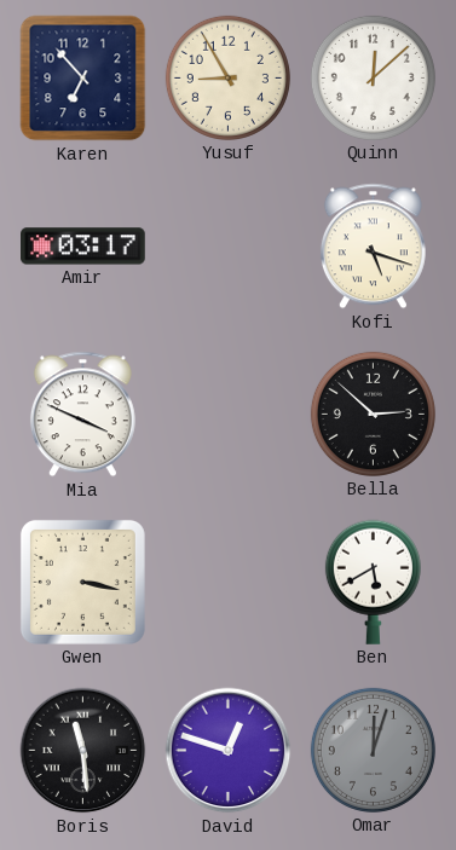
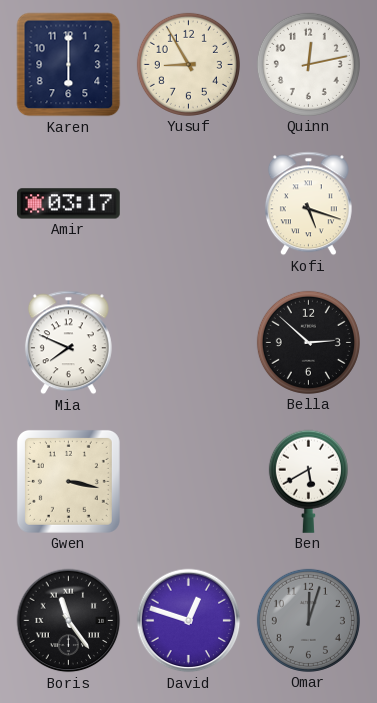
Karen: 6:53 -> 6:00
Quinn: 12:08 -> 12:13
Mia: 3:49 -> 7:49
Boris: 11:29 -> 11:24
